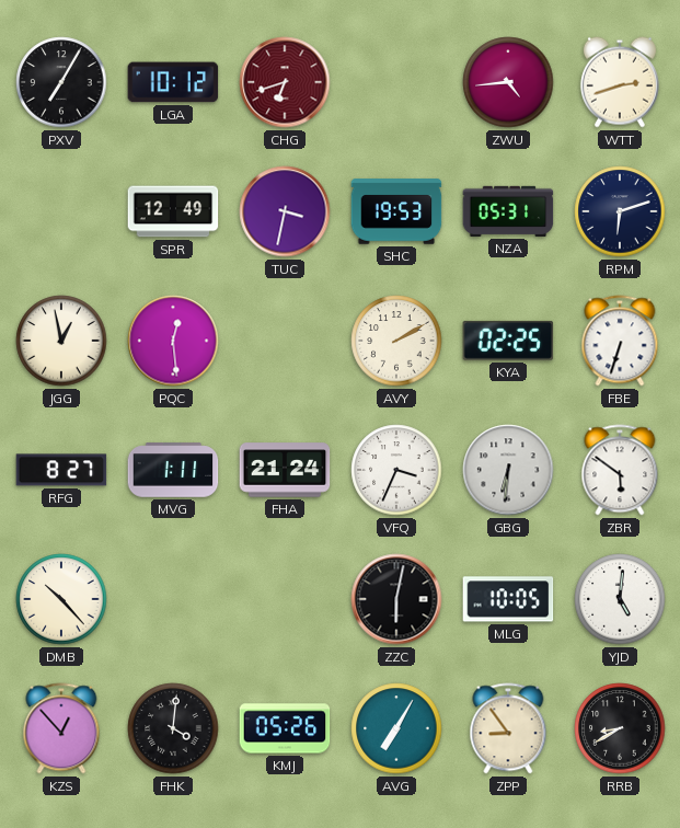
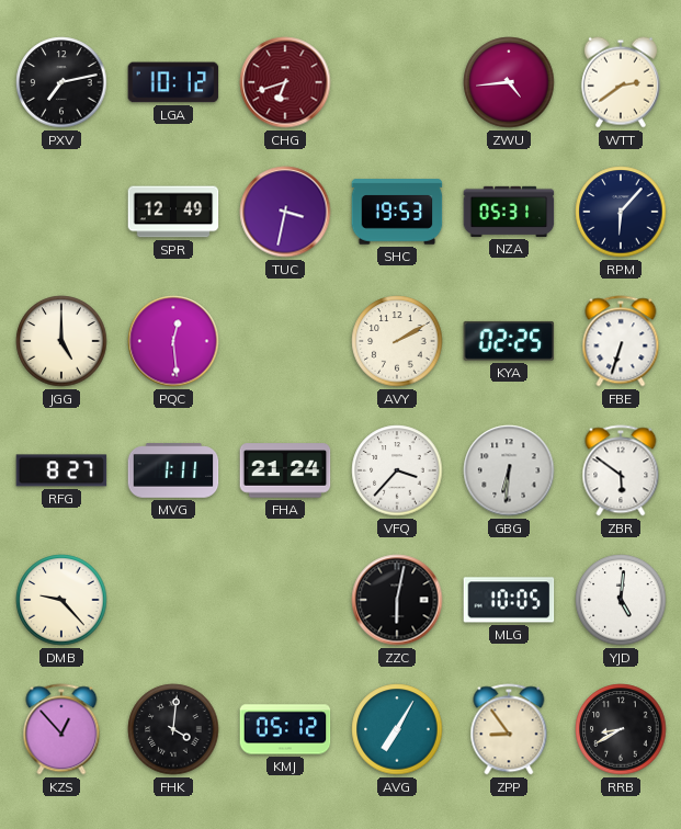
PXV: 7:05 -> 7:13
WTT: 2:42 -> 2:39
RPM: 6:12 -> 6:07
JGG: 12:58 -> 5:00
VFQ: 3:34 -> 3:37
DMB: 10:23 -> 9:23
KMJ: 05:26 -> 05:12
